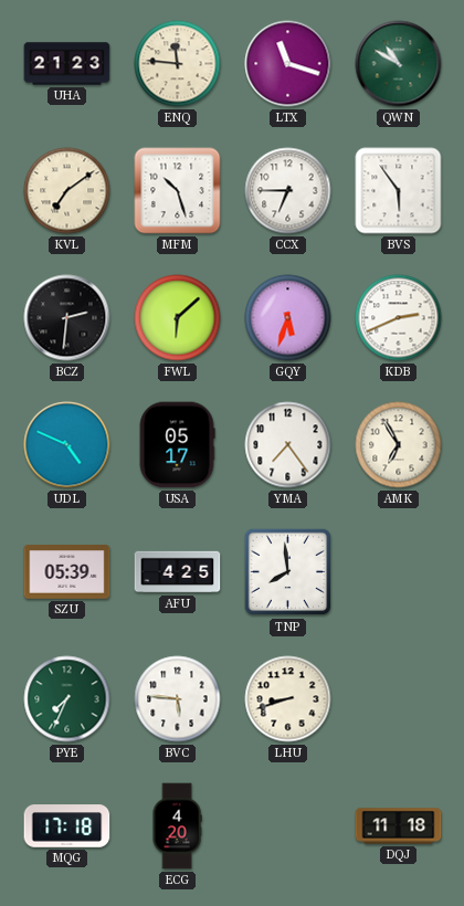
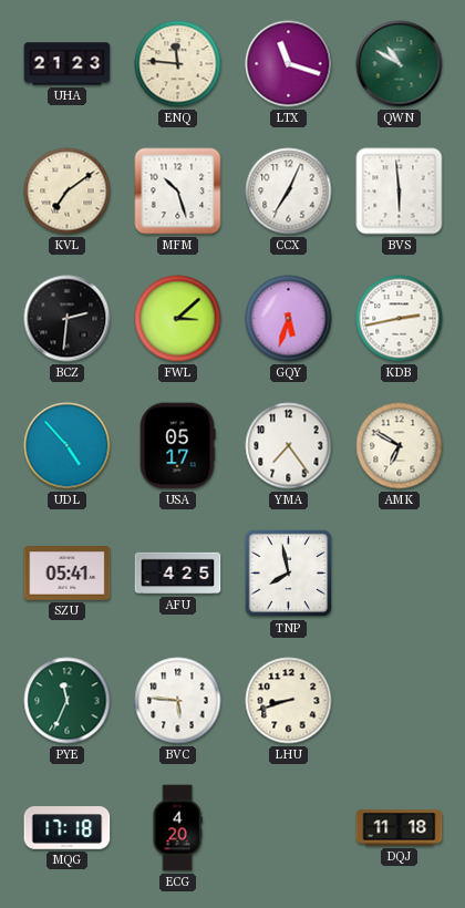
CCX: 6:45 -> 7:04
BVS: 5:54 -> 5:59
FWL: 6:08 -> 3:08
KDB: 2:41 -> 2:43
UDL: 4:49 -> 4:53
AMK: 6:55 -> 6:50
SZU: 05:39 -> 05:41
TNP: 7:59 -> 7:58
PYE: 7:34 -> 11:34
